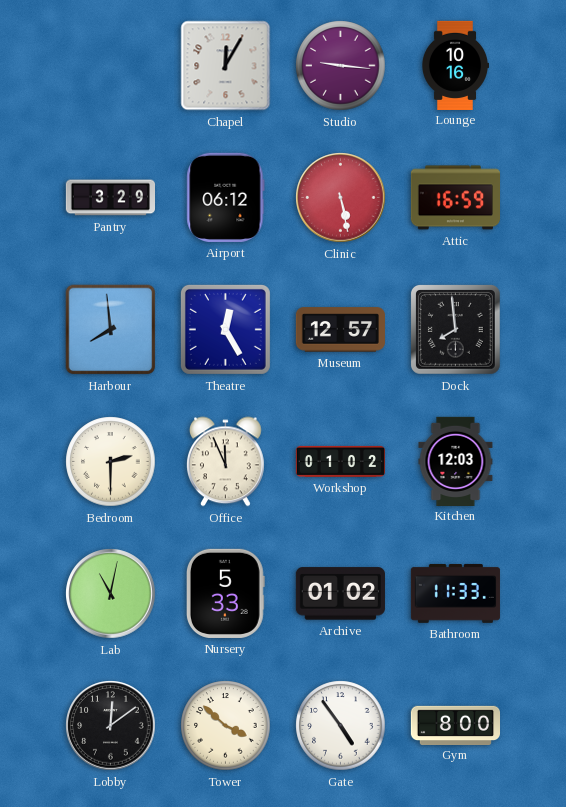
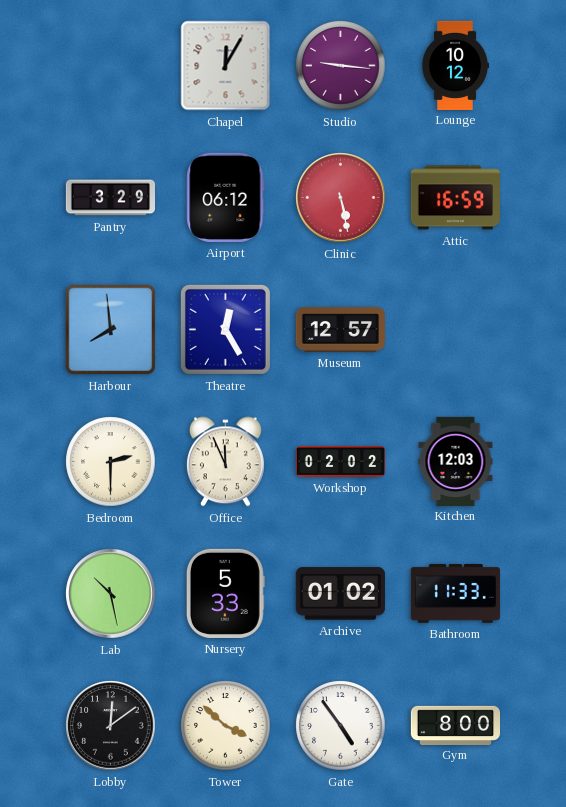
Lounge: 10:16 -> 10:12
Dock: 7:59 -> none
Workshop: 01:02 -> 02:02
Lab: 11:02 -> 10:28
